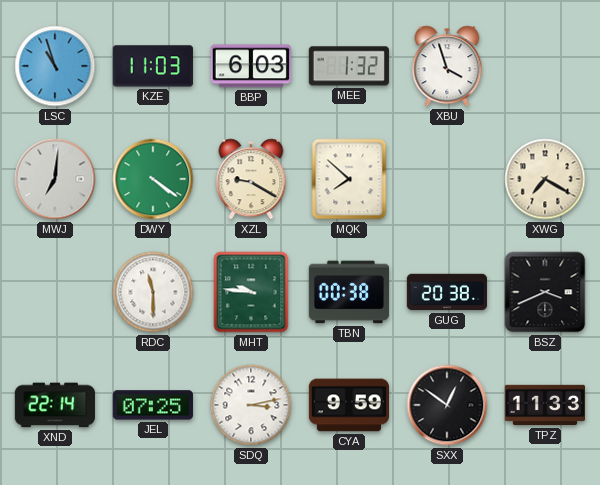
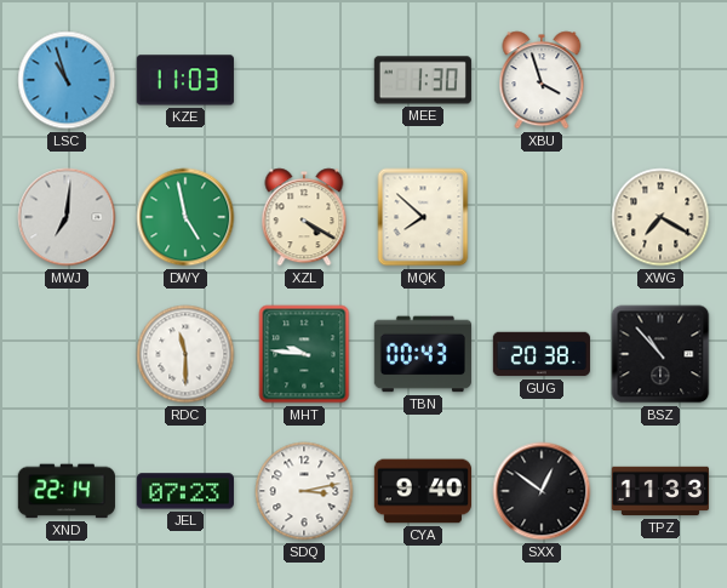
BBP: 6:03 -> none
MEE: 1:32 -> 1:30
DWY: 4:21 -> 4:58
XZL: 9:20 -> 4:20
TBN: 00:38 -> 00:43
BSZ: 3:41 -> 10:53
JEL: 07:25 -> 07:23
CYA: 9:59 -> 9:40
